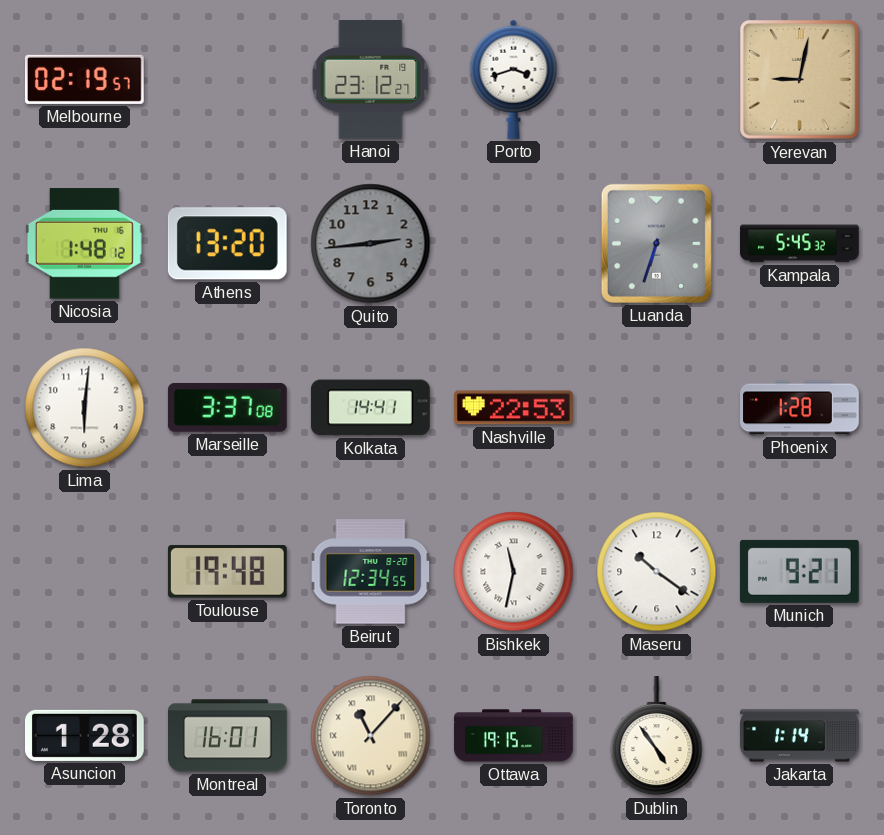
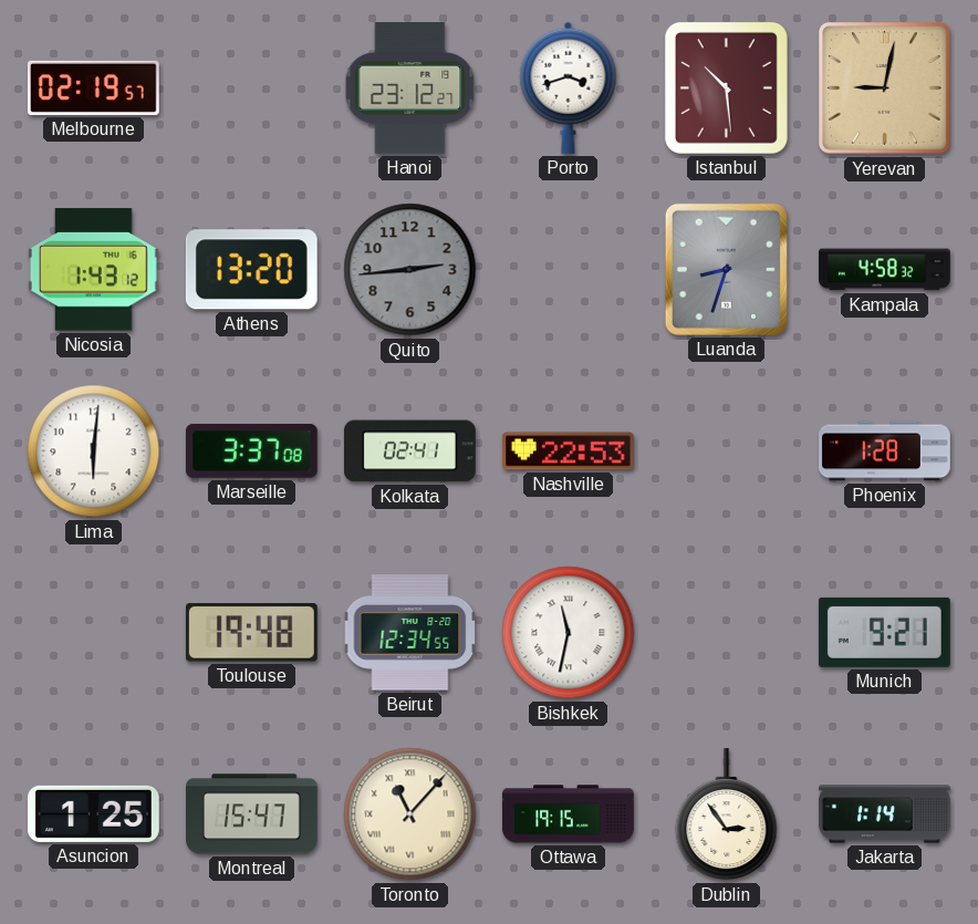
Istanbul: none -> 10:29
Nicosia: 1:48 -> 1:43
Luanda: 6:33 -> 8:33
Kampala: 5:45 -> 4:58
Kolkata: 14:41 -> 02:41
Maseru: 10:21 -> none
Asuncion: 1:28 -> 1:25
Montreal: 16:01 -> 15:47
Dublin: 4:54 -> 2:54
